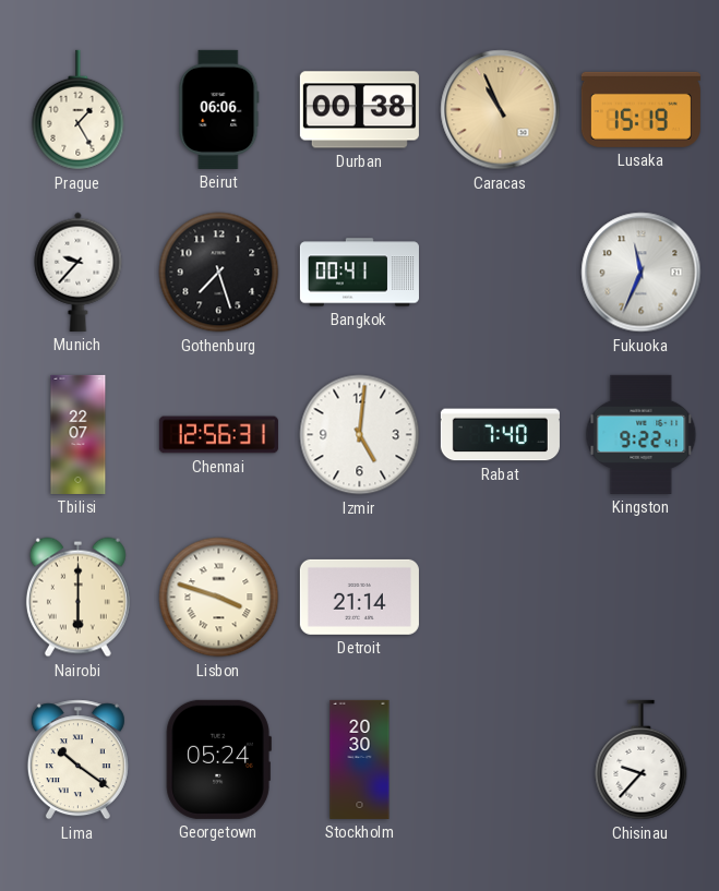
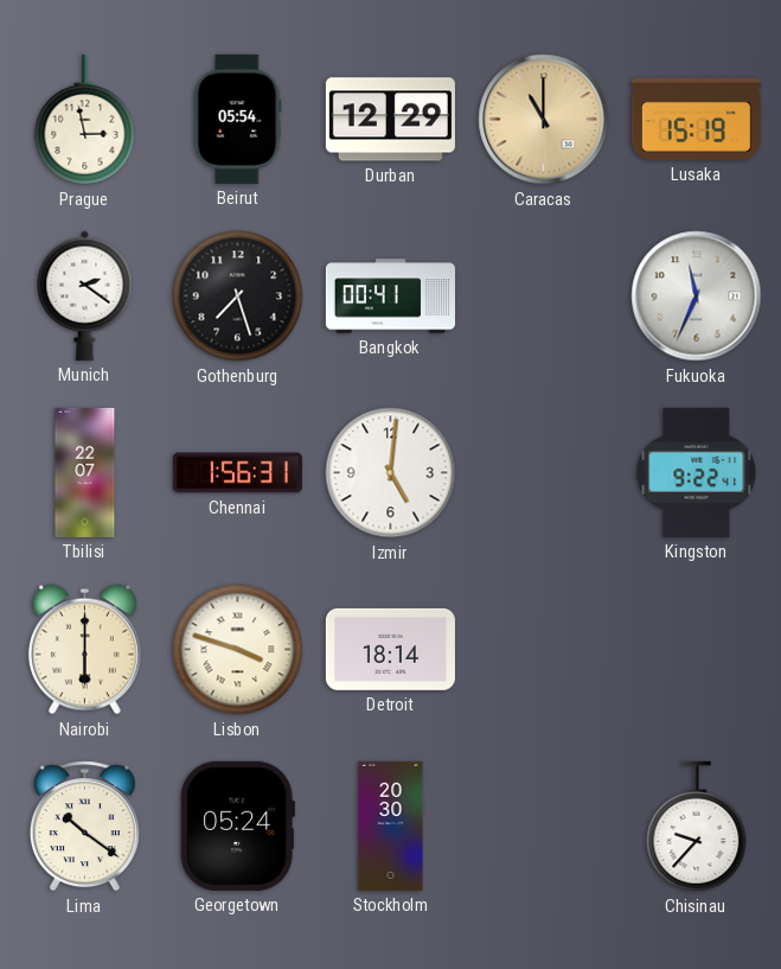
Prague: 1:25 -> 2:58
Beirut: 06:06 -> 05:54
Durban: 00:38 -> 12:29
Caracas: 10:56 -> 11:00
Munich: 9:37 -> 2:21
Chennai: 12:56 -> 1:56
Rabat: 7:40 -> none
Detroit: 21:14 -> 18:14
